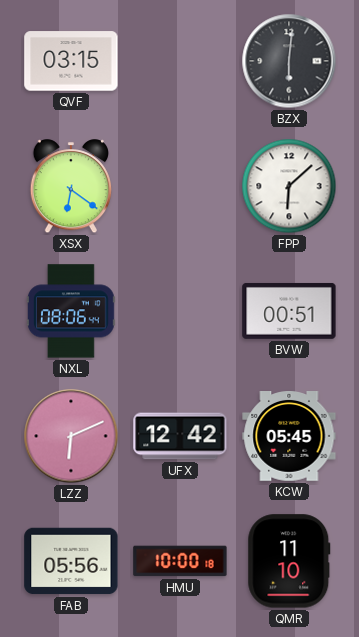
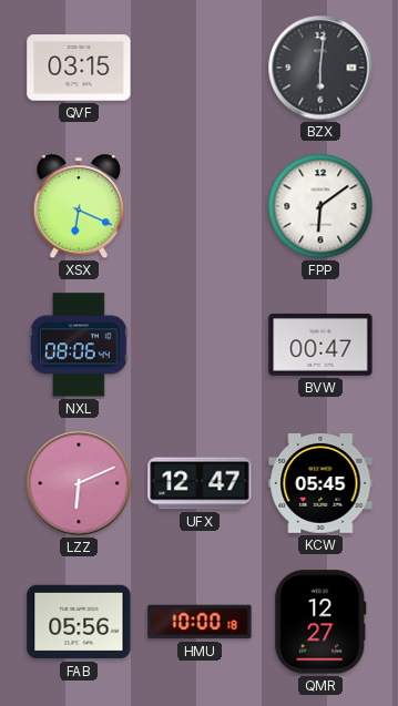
XSX: 6:21 -> 6:19
FPP: 6:08 -> 6:09
BVW: 00:51 -> 00:47
UFX: 12:42 -> 12:47
QMR: 11:10 -> 12:27
